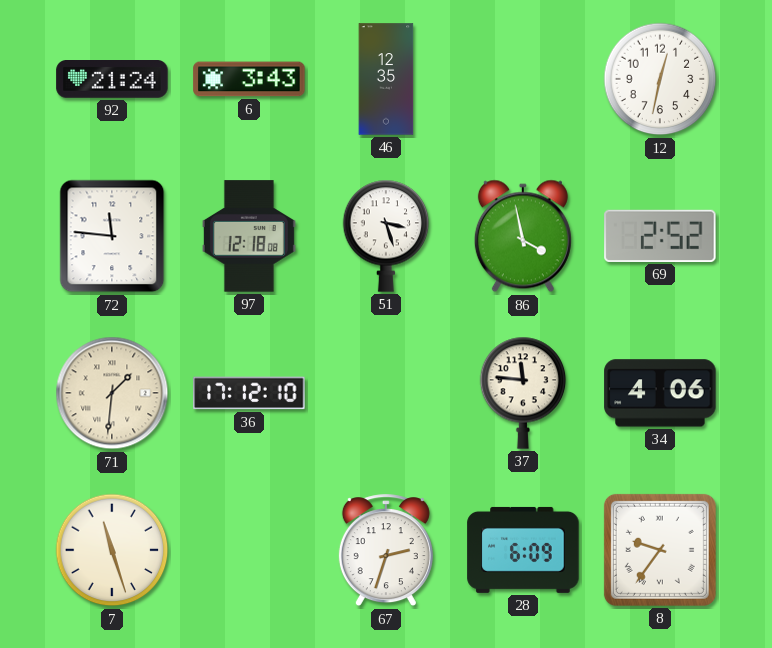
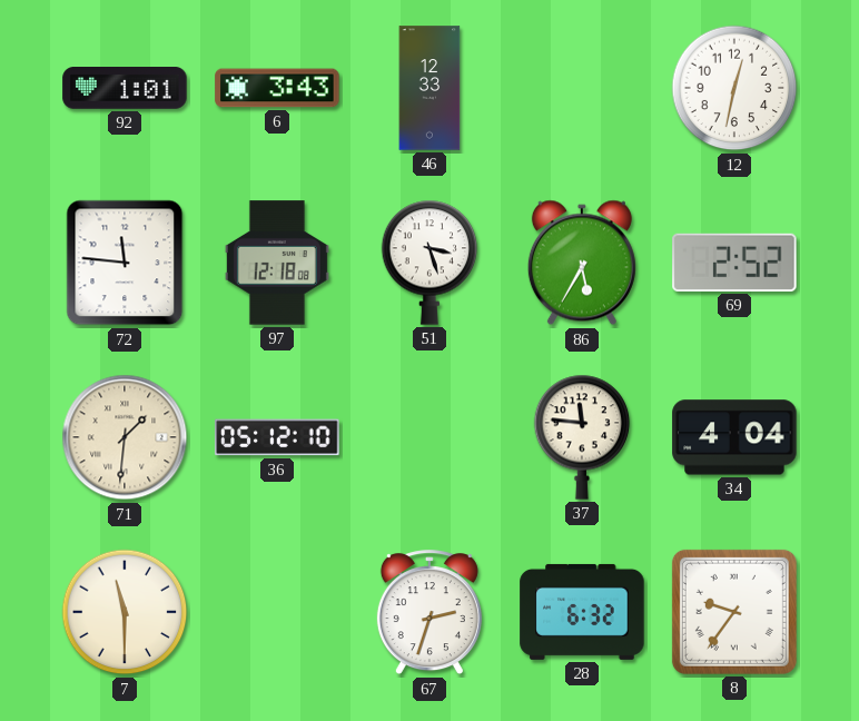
92: 21:24 -> 1:01
46: 12:35 -> 12:33
86: 3:58 -> 5:35
36: 17:12 -> 05:12
34: 4:06 -> 4:04
7: 11:27 -> 11:30
28: 6:09 -> 6:32
